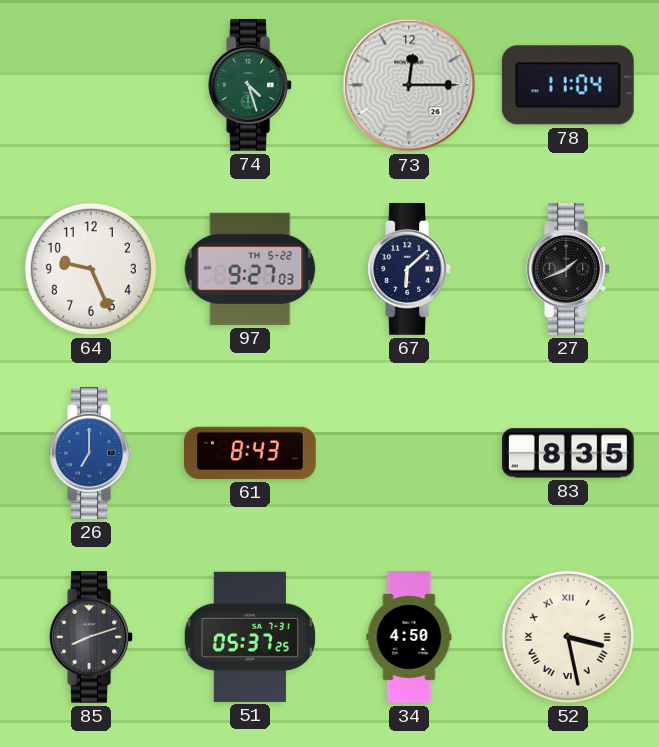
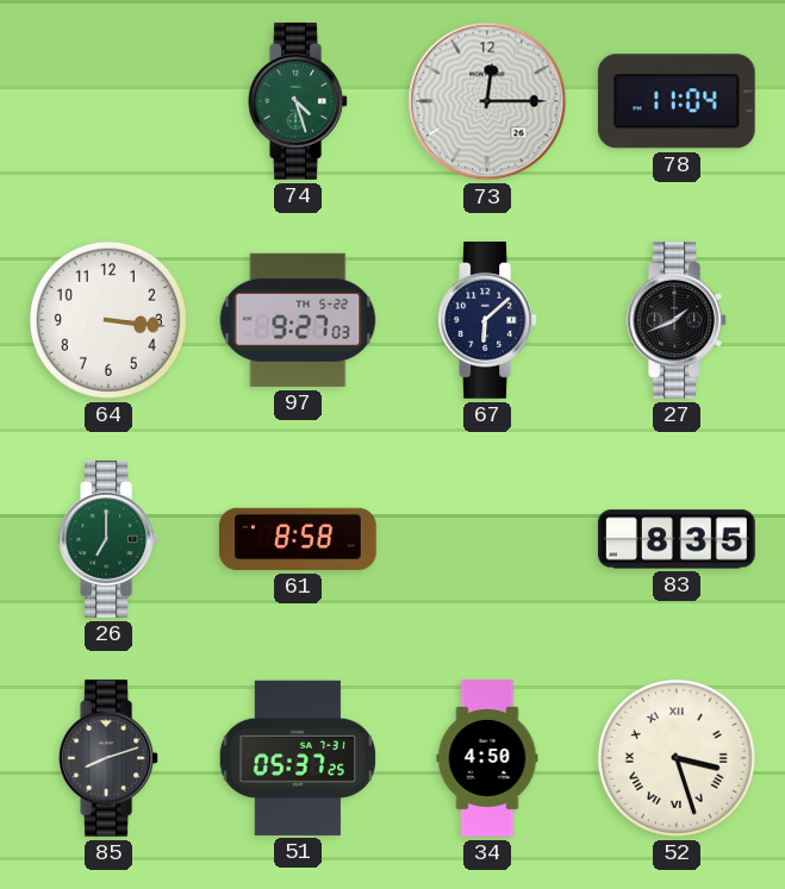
64: 9:26 -> 3:16
26 dial: blue -> green
61: 8:43 -> 8:58
52: 3:28 -> 3:27
